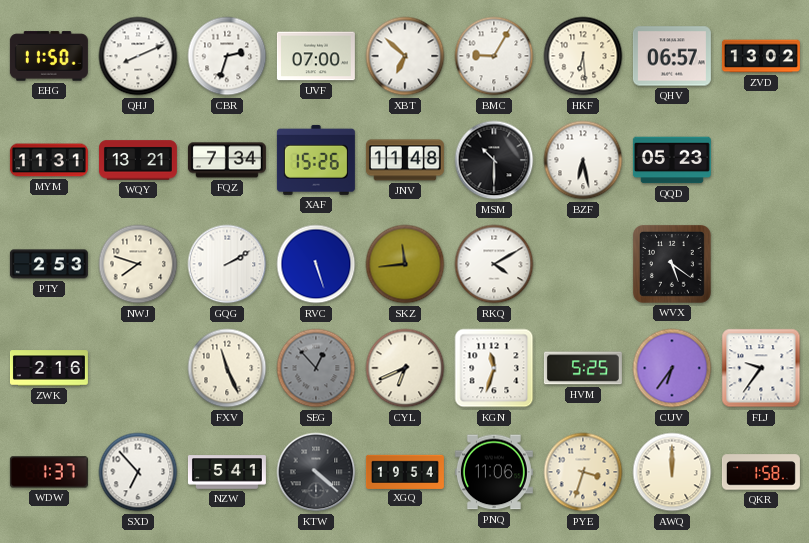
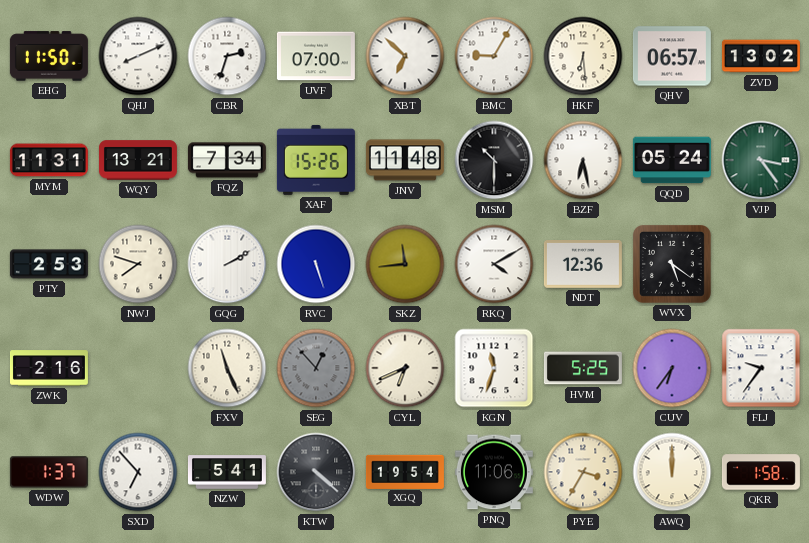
QQD: 05:23 -> 05:24
VJP: none -> 3:24
NDT: none -> 12:36
PYE: 3:33 -> 3:35
